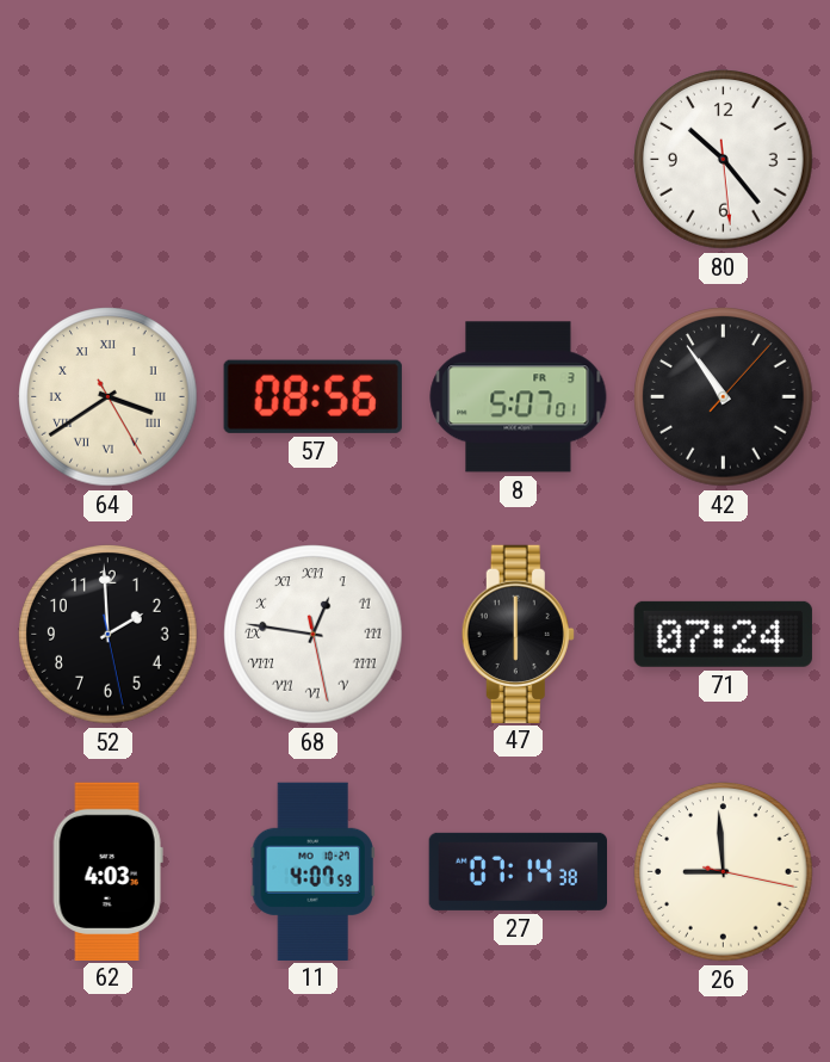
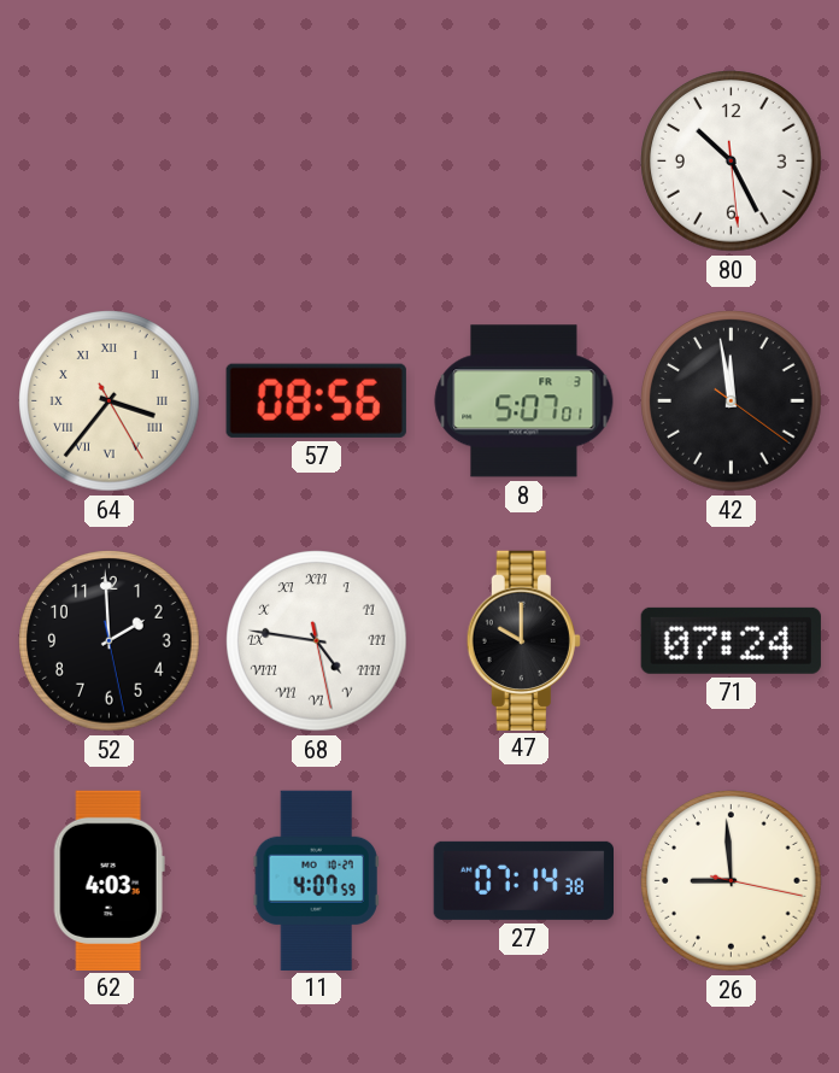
80: 10:23 -> 10:25
64: 3:39 -> 3:36
42: 10:54 -> 11:58
68: 12:46 -> 4:46
47: 6:00 -> 10:00
